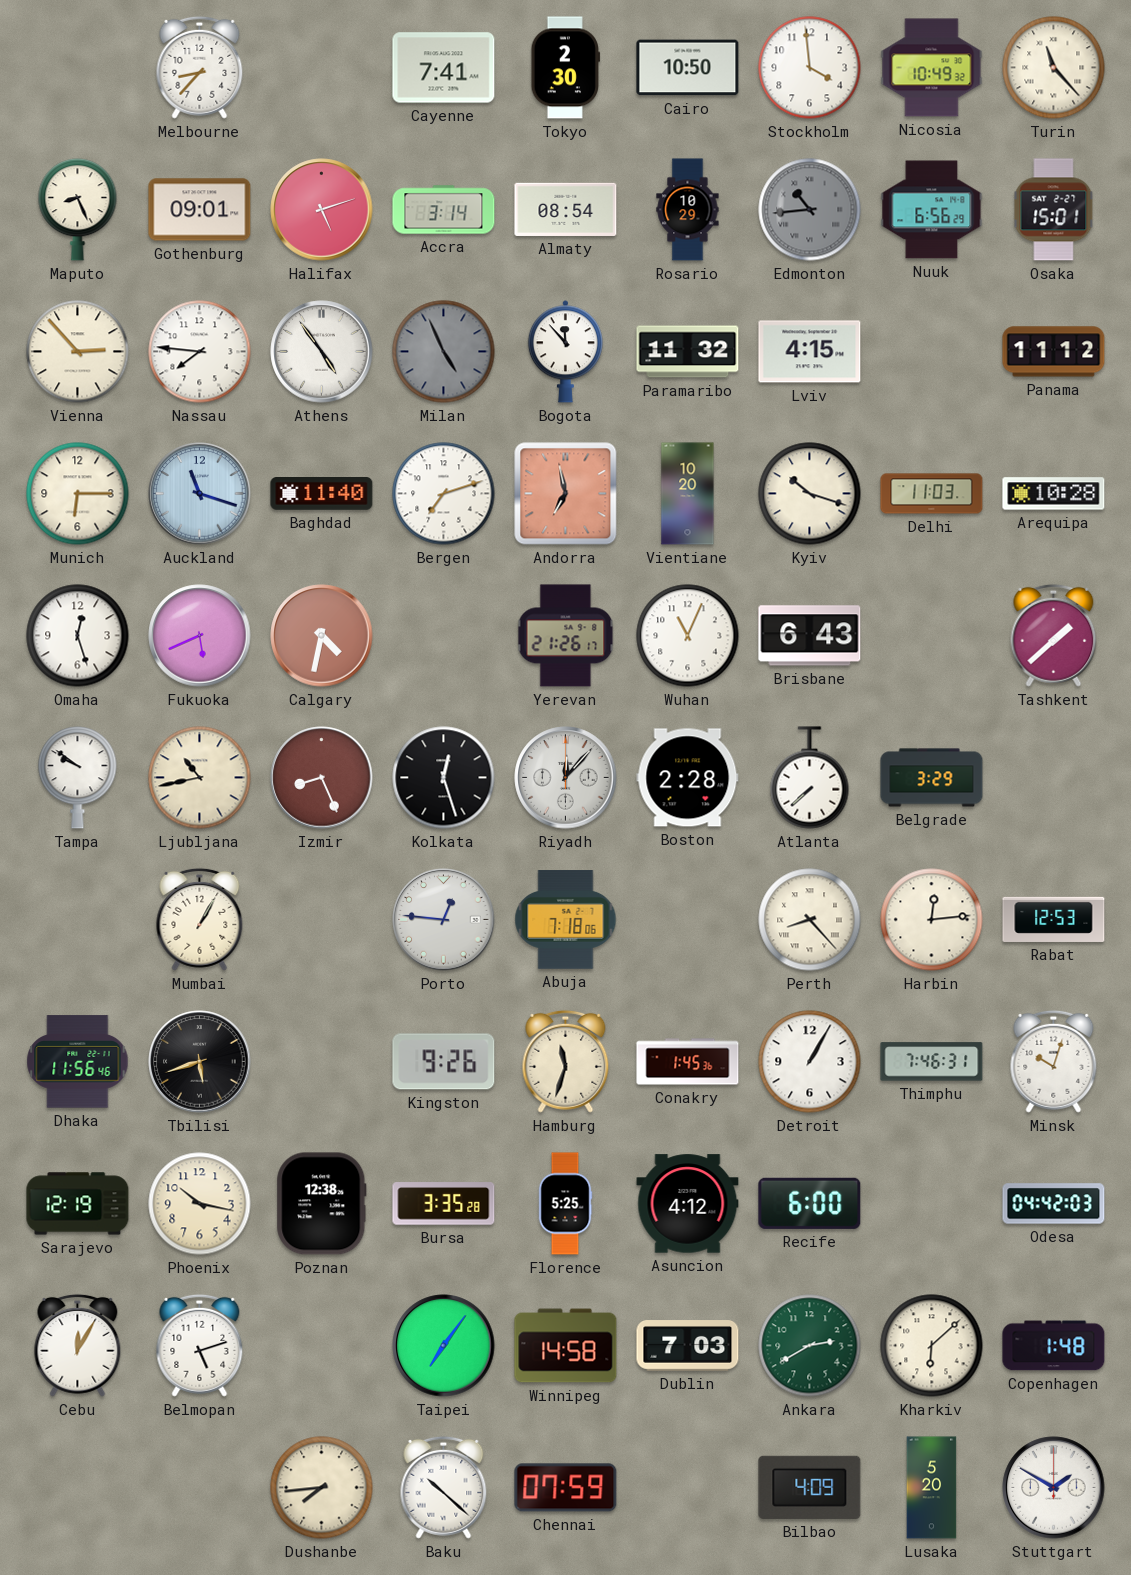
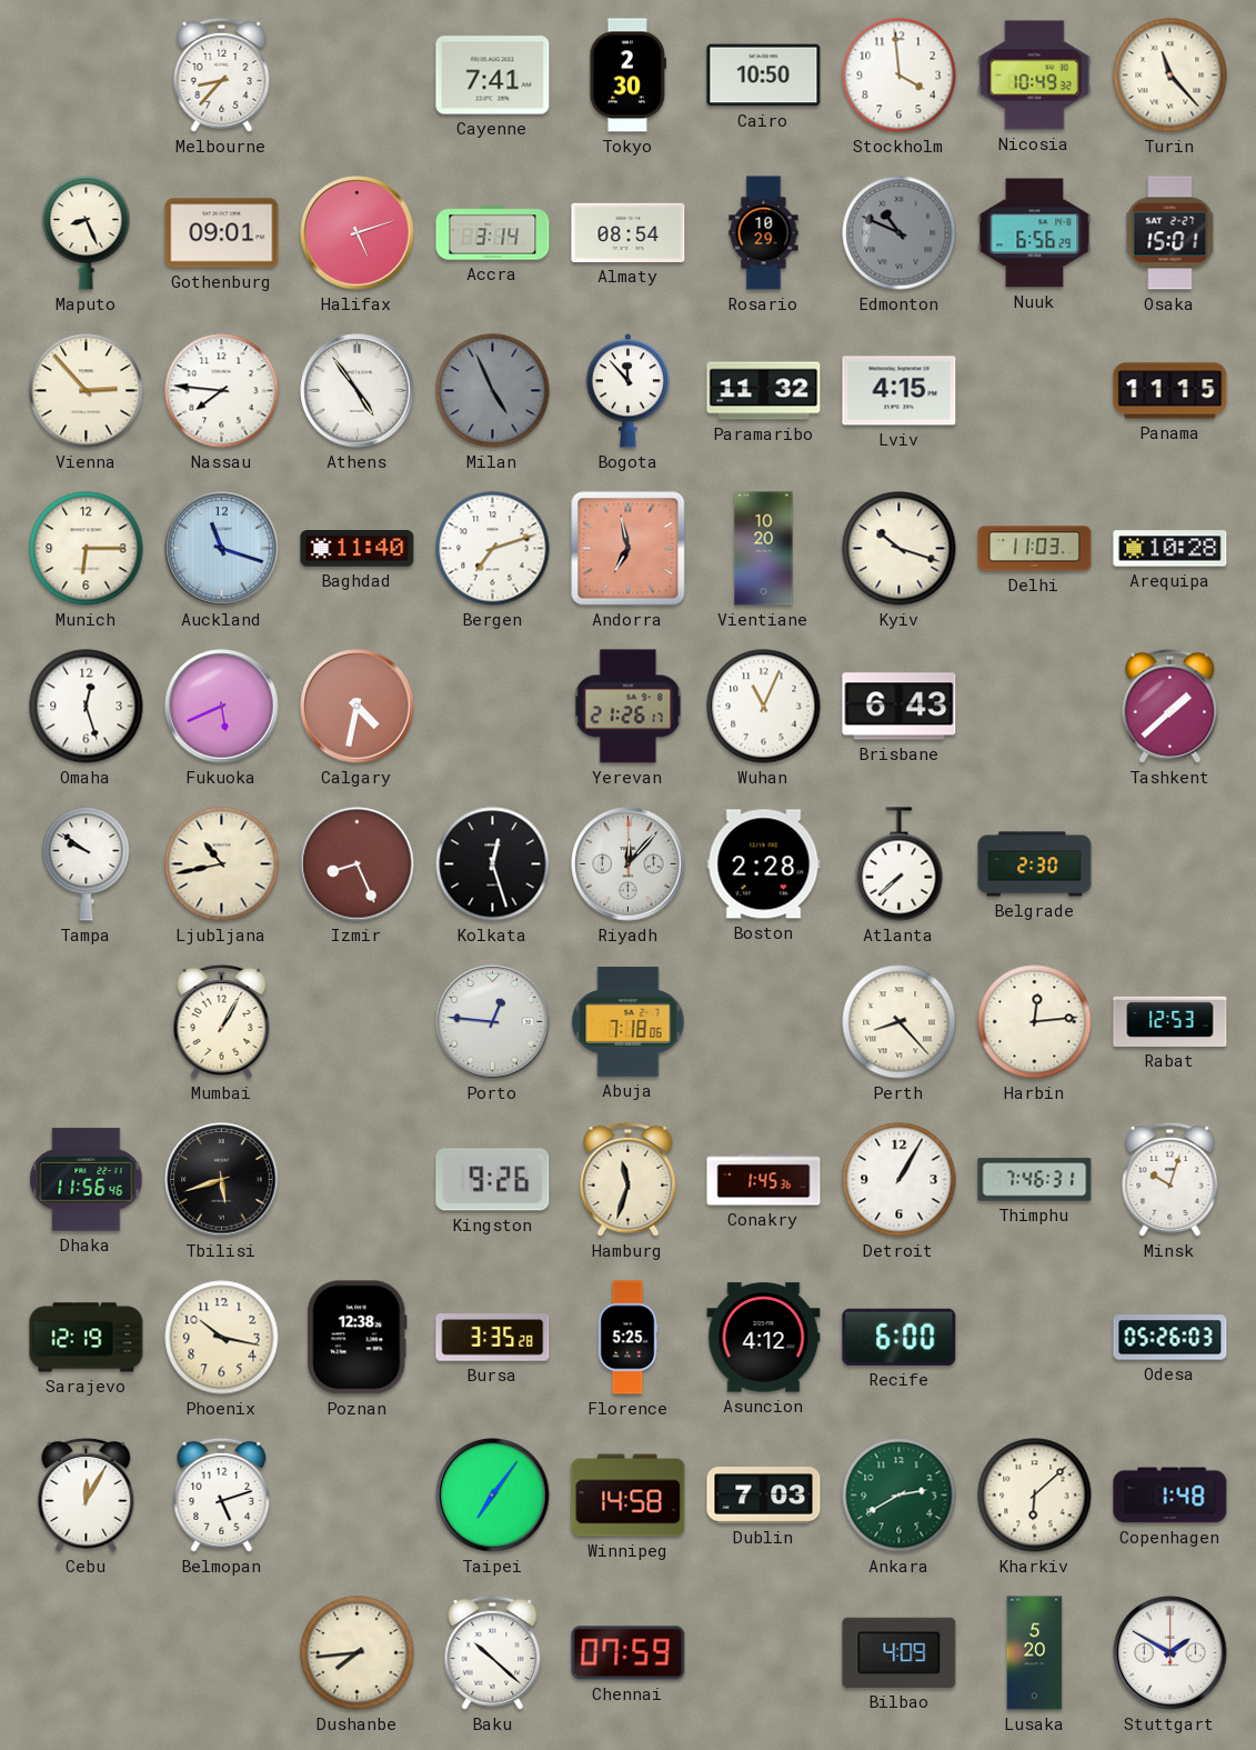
Edmonton: 10:44 -> 10:49
Panama: 11:12 -> 11:15
Belgrade: 3:29 -> 2:30
Odesa: 04:42 -> 05:26
